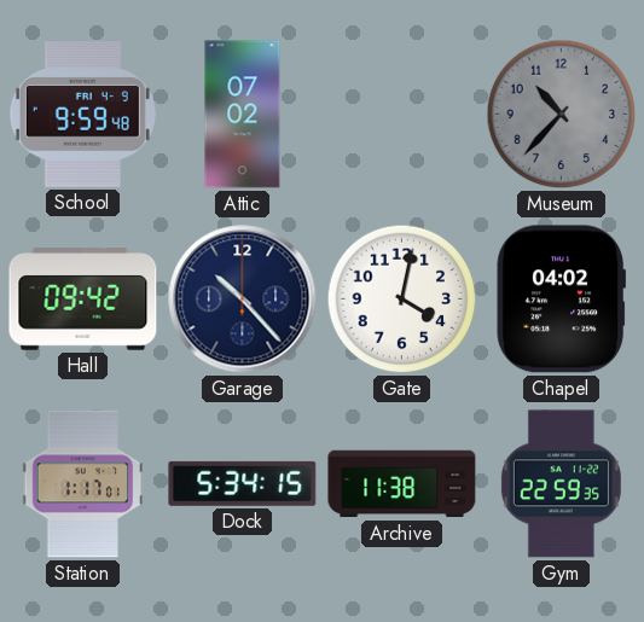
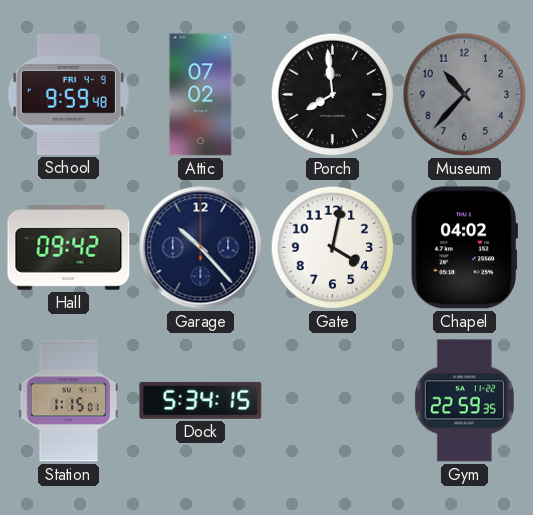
Porch: none -> 7:59
Station: 1:17 -> 1:15
Archive: 11:38 -> none
